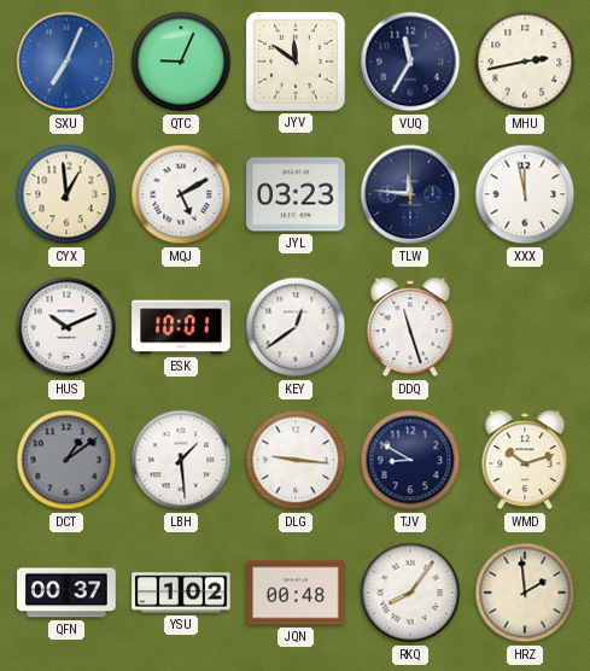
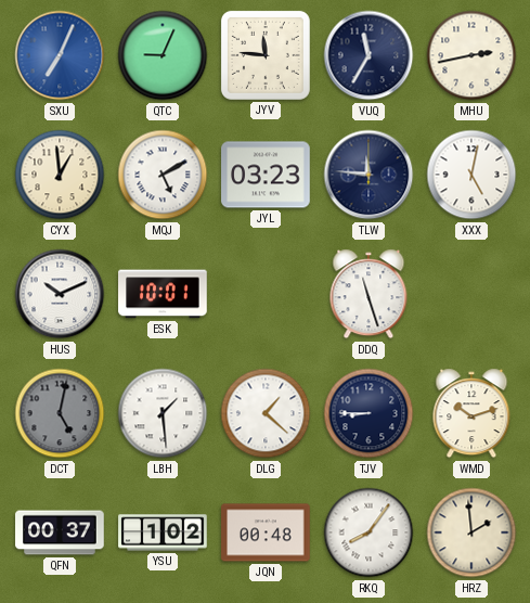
JYV: 11:51 -> 11:46
XXX: 11:58 -> 5:02
KEY: 12:39 -> none
DCT: 1:09 -> 5:02
DLG: 9:16 -> 1:22
TJV: 8:50 -> 8:45
